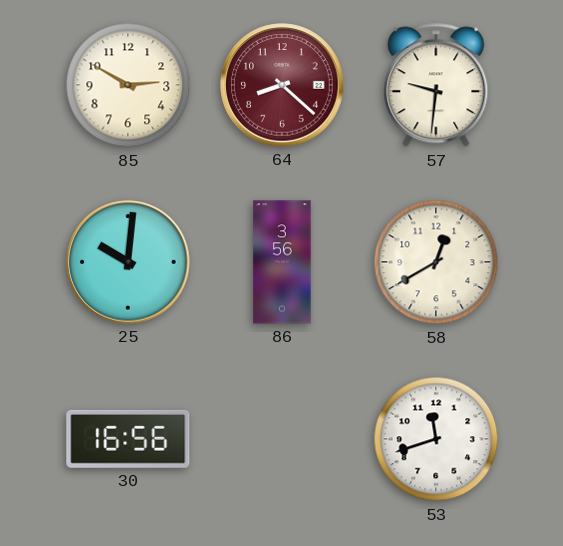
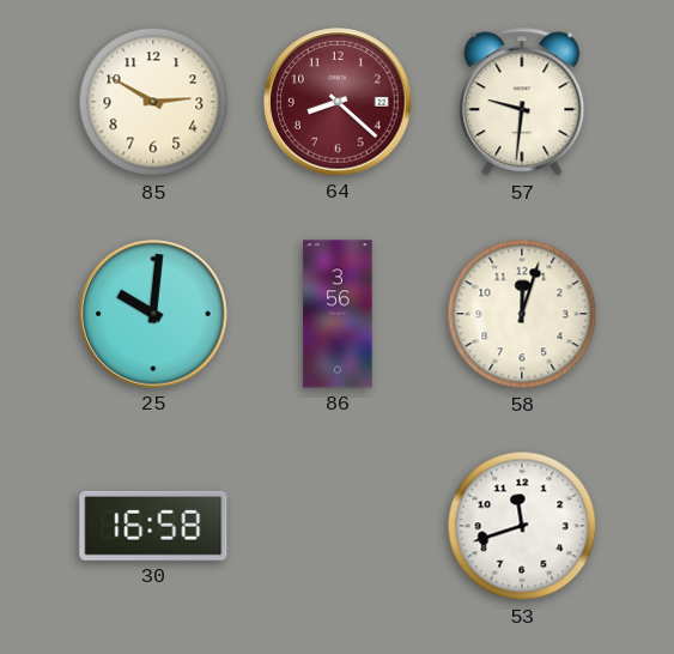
58: 12:40 -> 12:03
30: 16:56 -> 16:58
